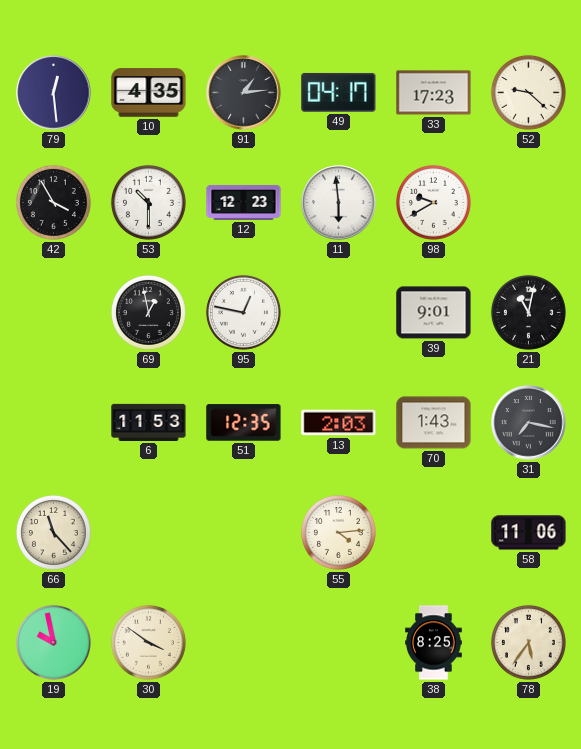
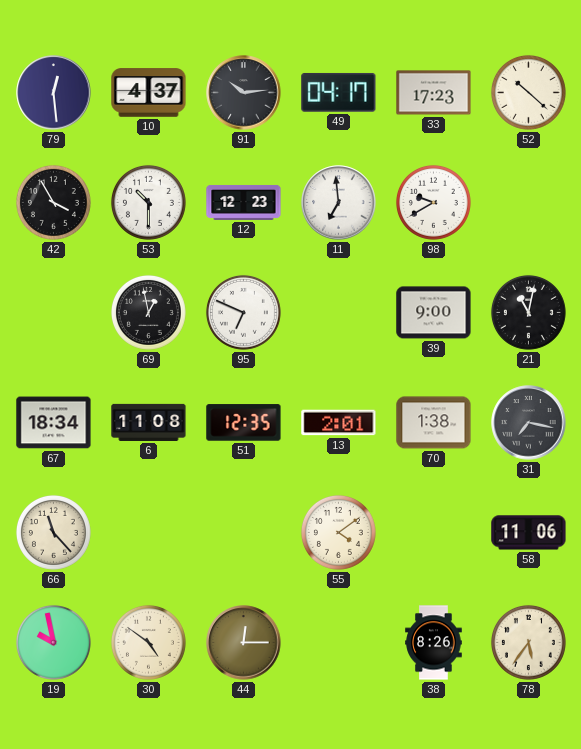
10: 4:35 -> 4:37
91: 1:14 -> 10:14
52: 9:22 -> 10:22
11: 5:59 -> 6:59
95: 12:47 -> 6:49
39: 9:01 -> 9:00
67: none -> 18:34
6: 11:53 -> 11:08
13: 2:03 -> 2:01
70: 1:43 -> 1:38
55: 4:14 -> 4:09
30: 3:51 -> 4:51
44: none -> 12:15
38: 8:25 -> 8:26
